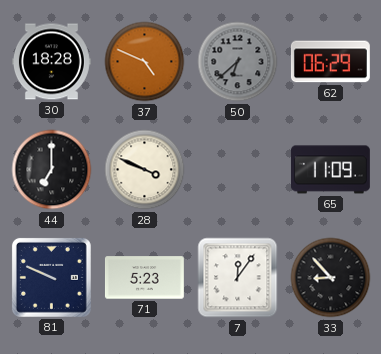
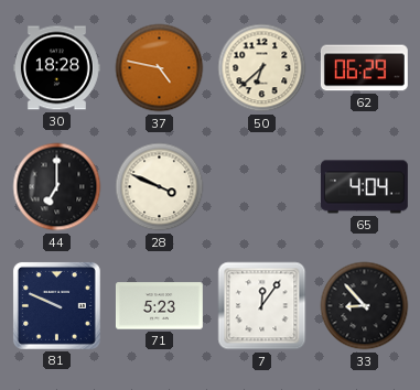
37: 4:49 -> 4:47
50 dial: grey -> cream
65: 11:09 -> 4:04
